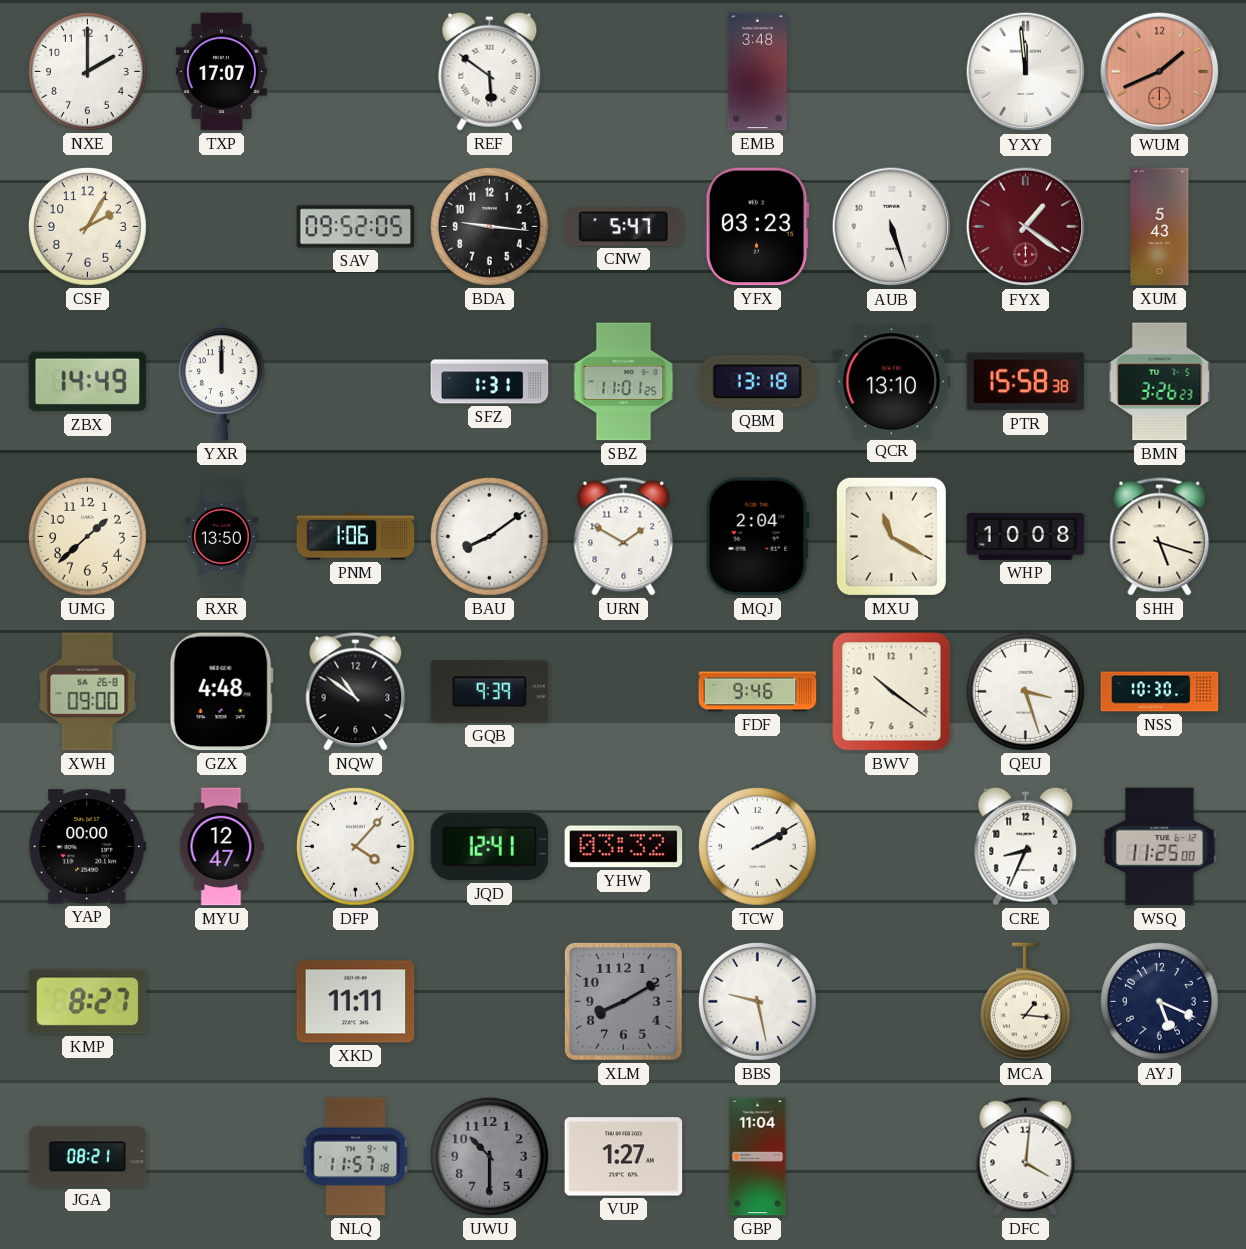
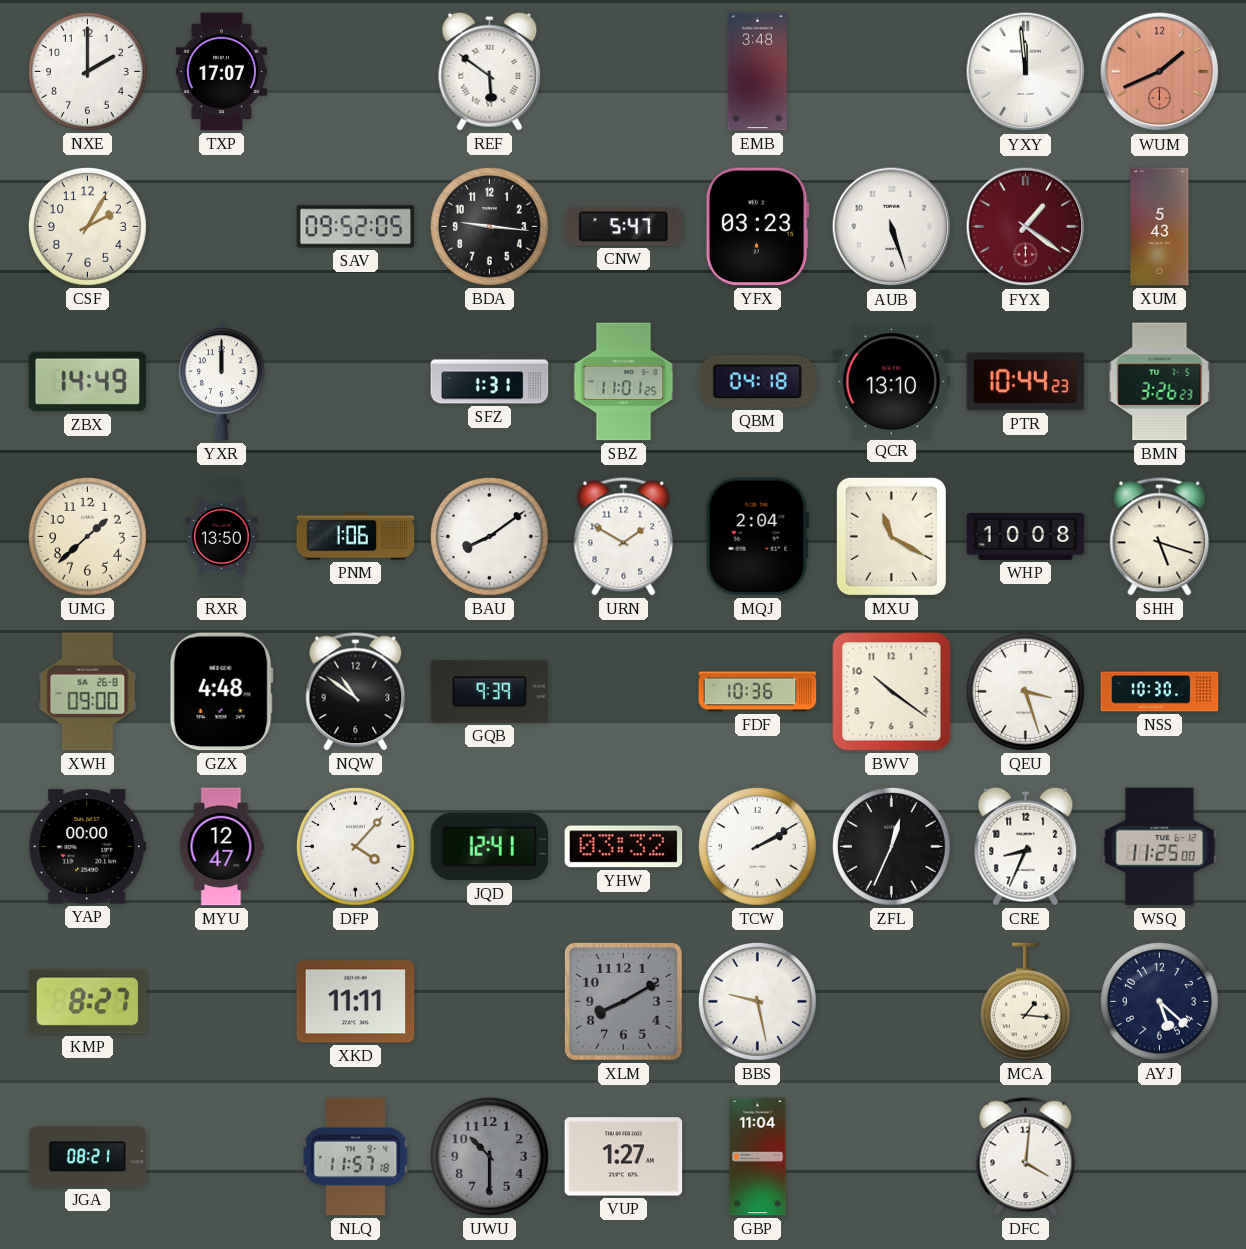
QBM: 13:18 -> 04:18
PTR: 15:58 -> 10:44
FDF: 9:46 -> 10:36
ZFL: none -> 12:34
AYJ: 5:19 -> 5:22
